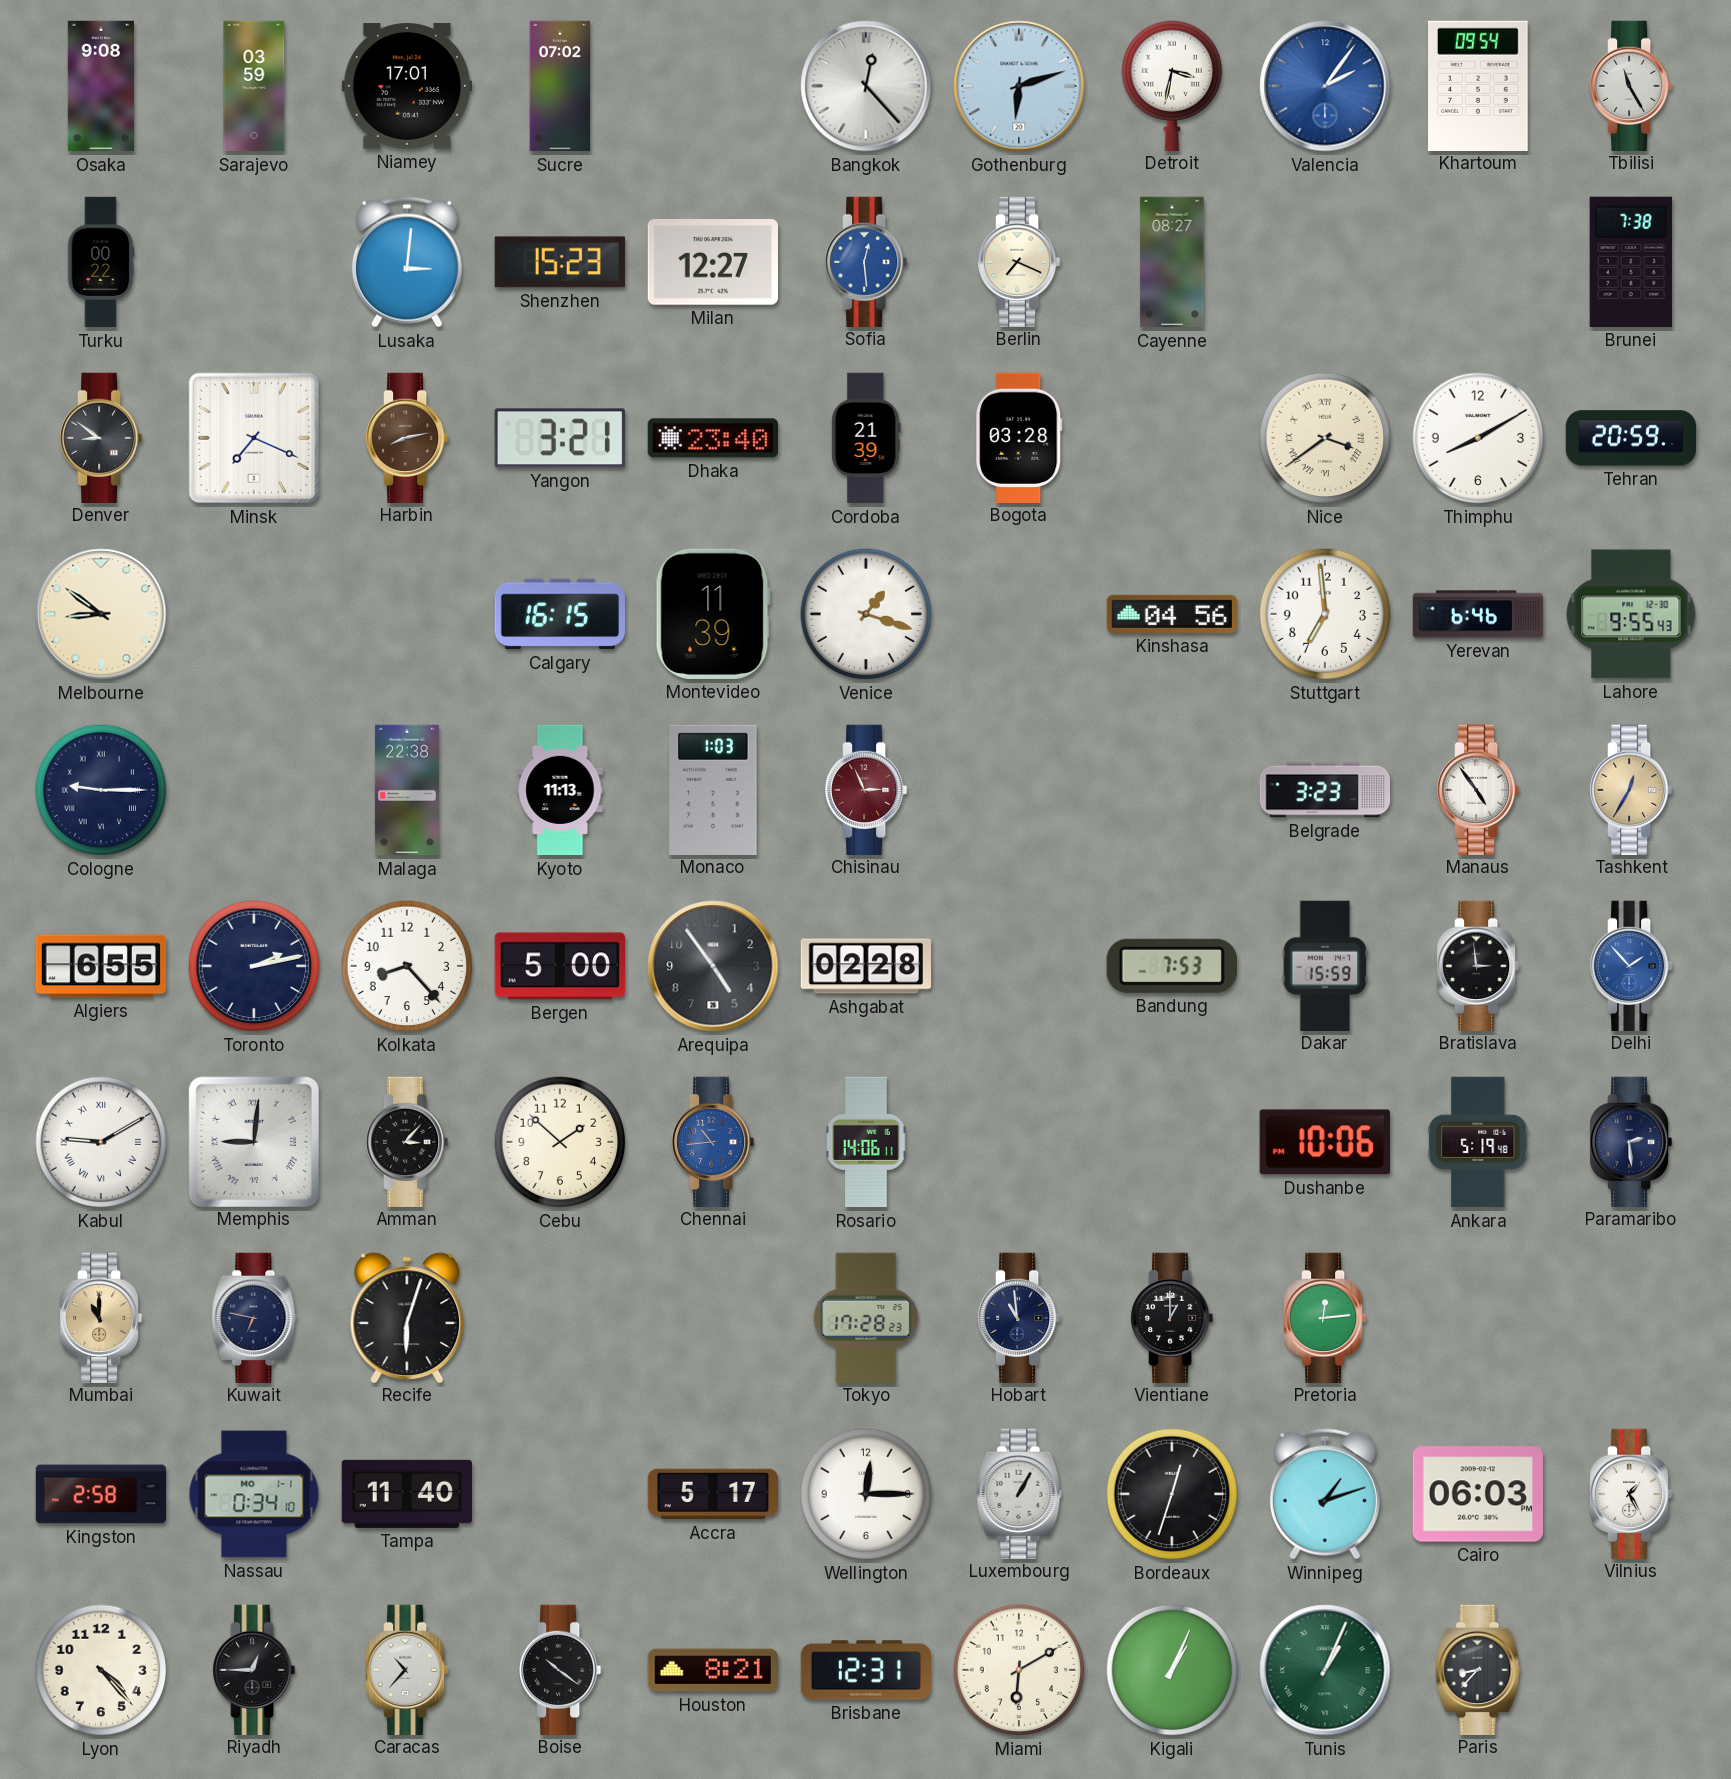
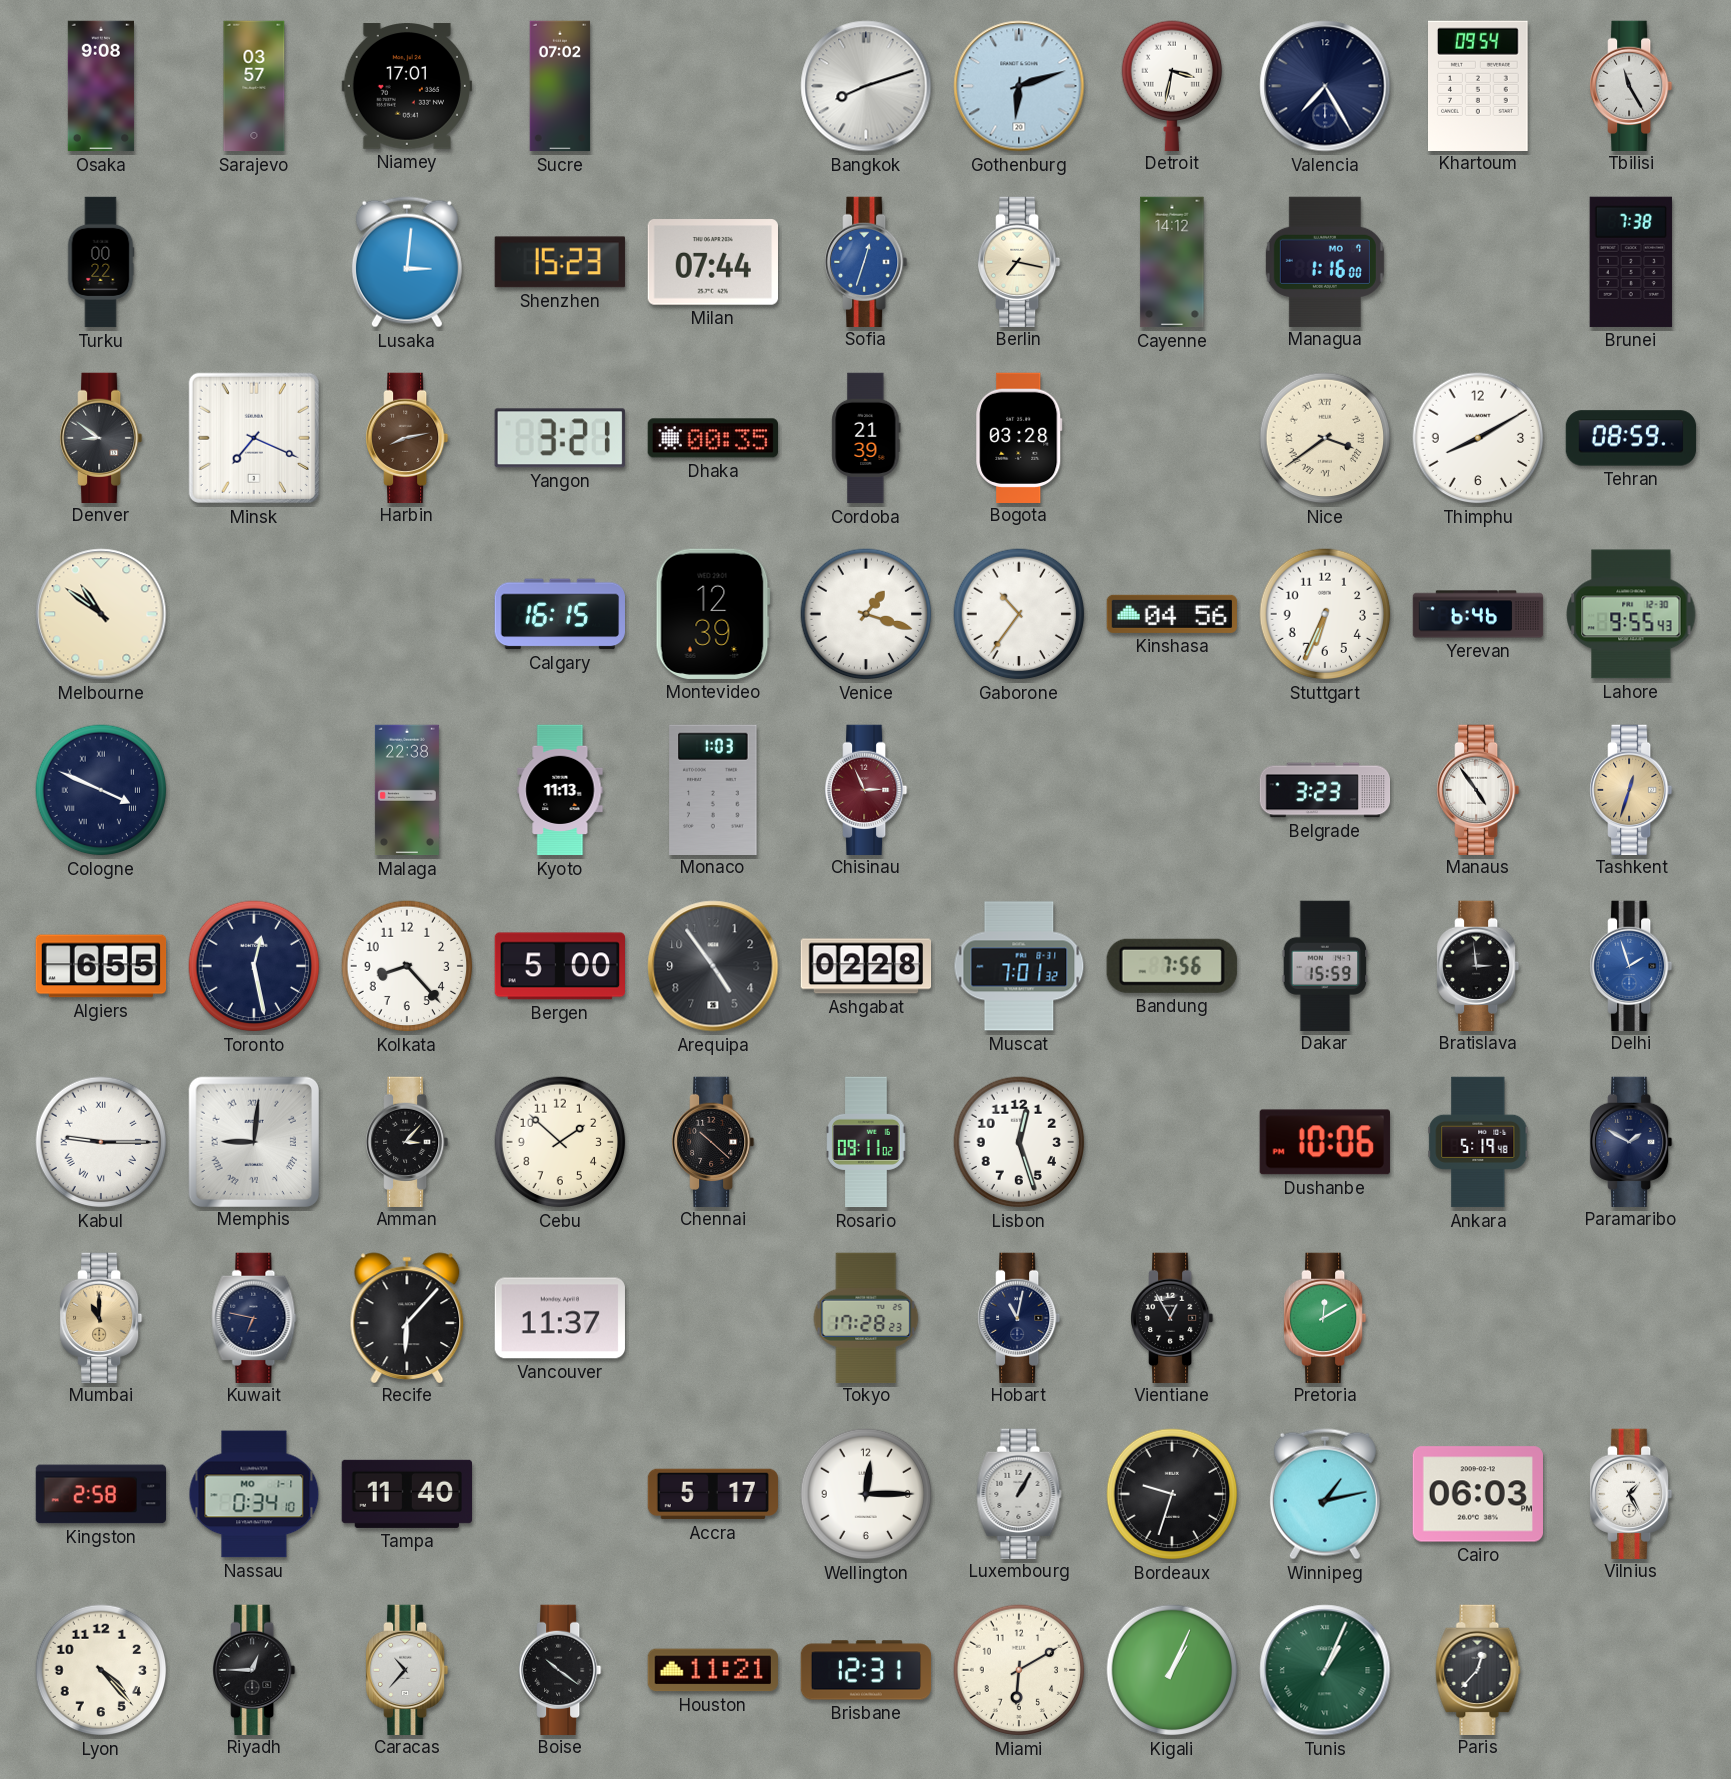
Sarajevo: 03:59 -> 03:57
Bangkok: 12:23 -> 8:12
Valencia: 2:06 -> 7:25
Valencia dial: blue -> navy
Milan: 12:27 -> 07:44
Sofia: 12:29 -> 12:33
Berlin: 7:19 -> 7:17
Cayenne: 08:27 -> 14:12
Managua: none -> 1:16
Dhaka: 23:40 -> 00:35
Tehran: 20:59 -> 08:59
Melbourne: 8:51 -> 10:51
Montevideo: 11:39 -> 12:39
Gaborone: none -> 10:36
Stuttgart: 6:59 -> 6:34
Cologne: 9:15 -> 3:49
Tashkent: 12:35 -> 12:33
Toronto: 2:13 -> 12:28
Muscat: none -> 7:01
Bandung: 7:53 -> 7:56
Delhi: 1:53 -> 1:57
Kabul: 9:10 -> 9:15
Chennai: 10:44 -> 10:22
Chennai dial: blue -> black
Rosario: 14:06 -> 09:11
Lisbon: none -> 12:27
Paramaribo: 2:29 -> 1:50
Recife: 6:03 -> 6:07
Vancouver: none -> 11:37
Hobart: 10:59 -> 11:02
Vientiane: 1:00 -> 12:55
Pretoria: 12:14 -> 12:10
Bordeaux: 12:33 -> 9:33
Winnipeg: 1:12 -> 1:13
Houston: 8:21 -> 11:21
Paris: 8:37 -> 12:37
